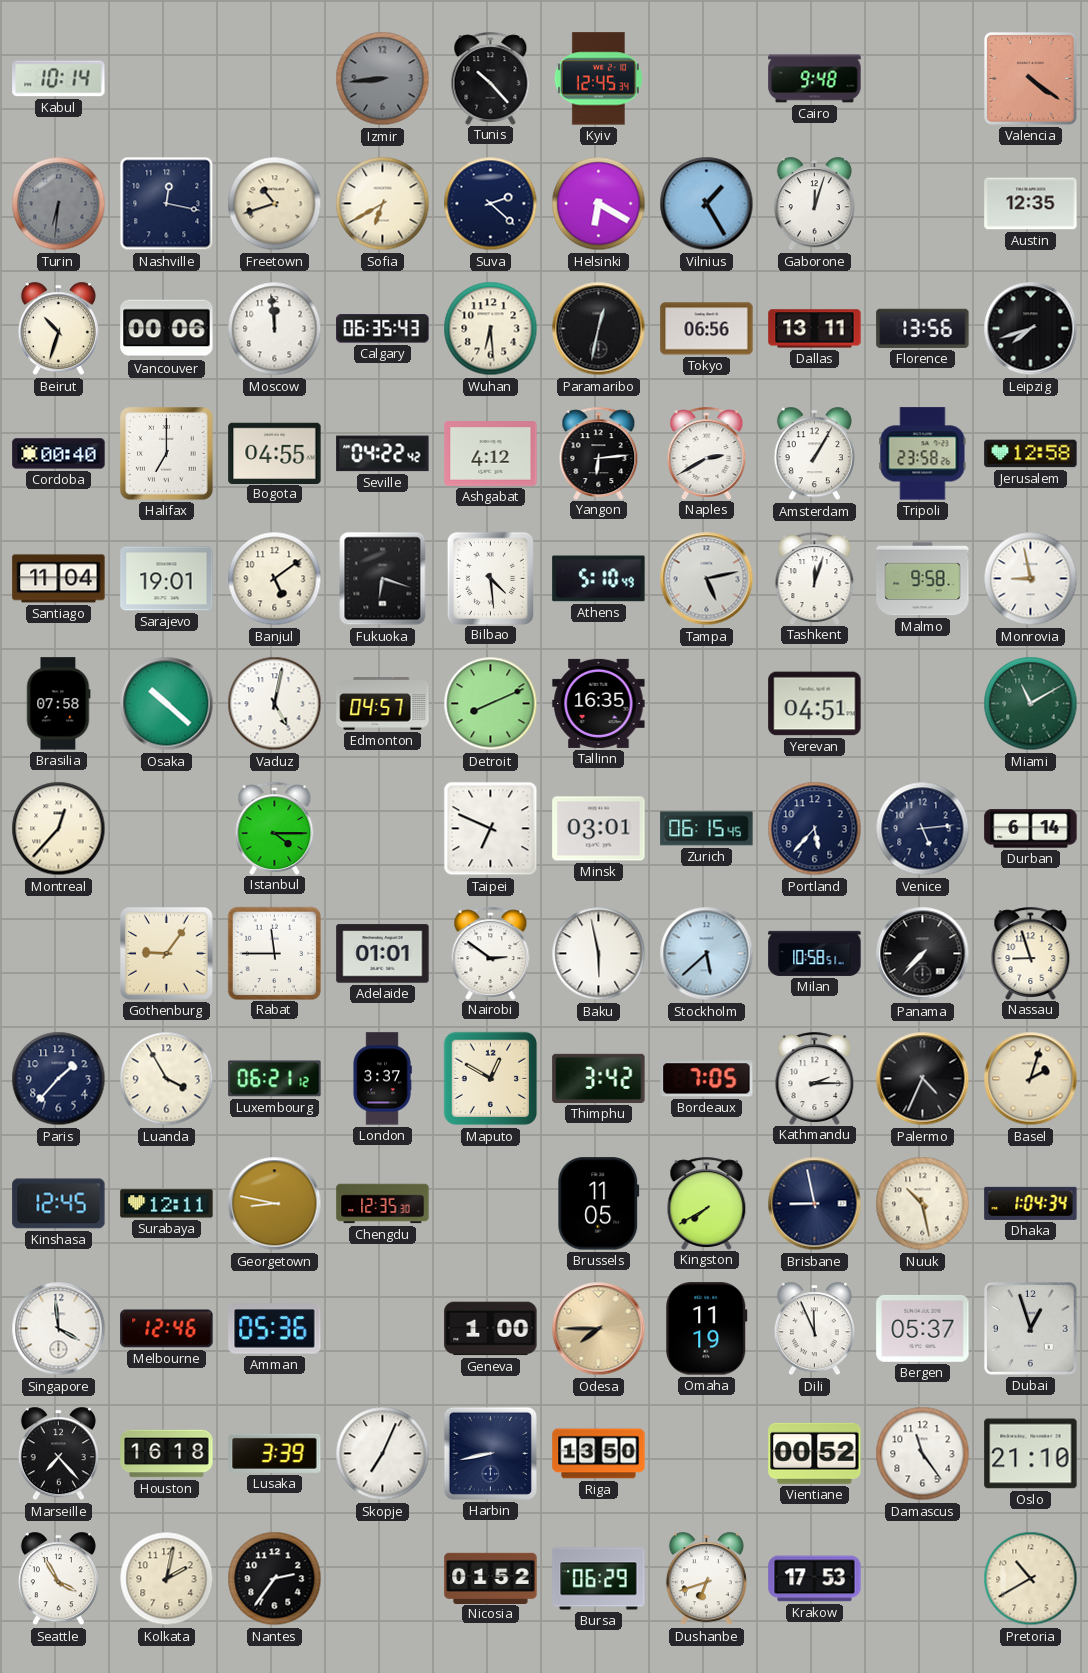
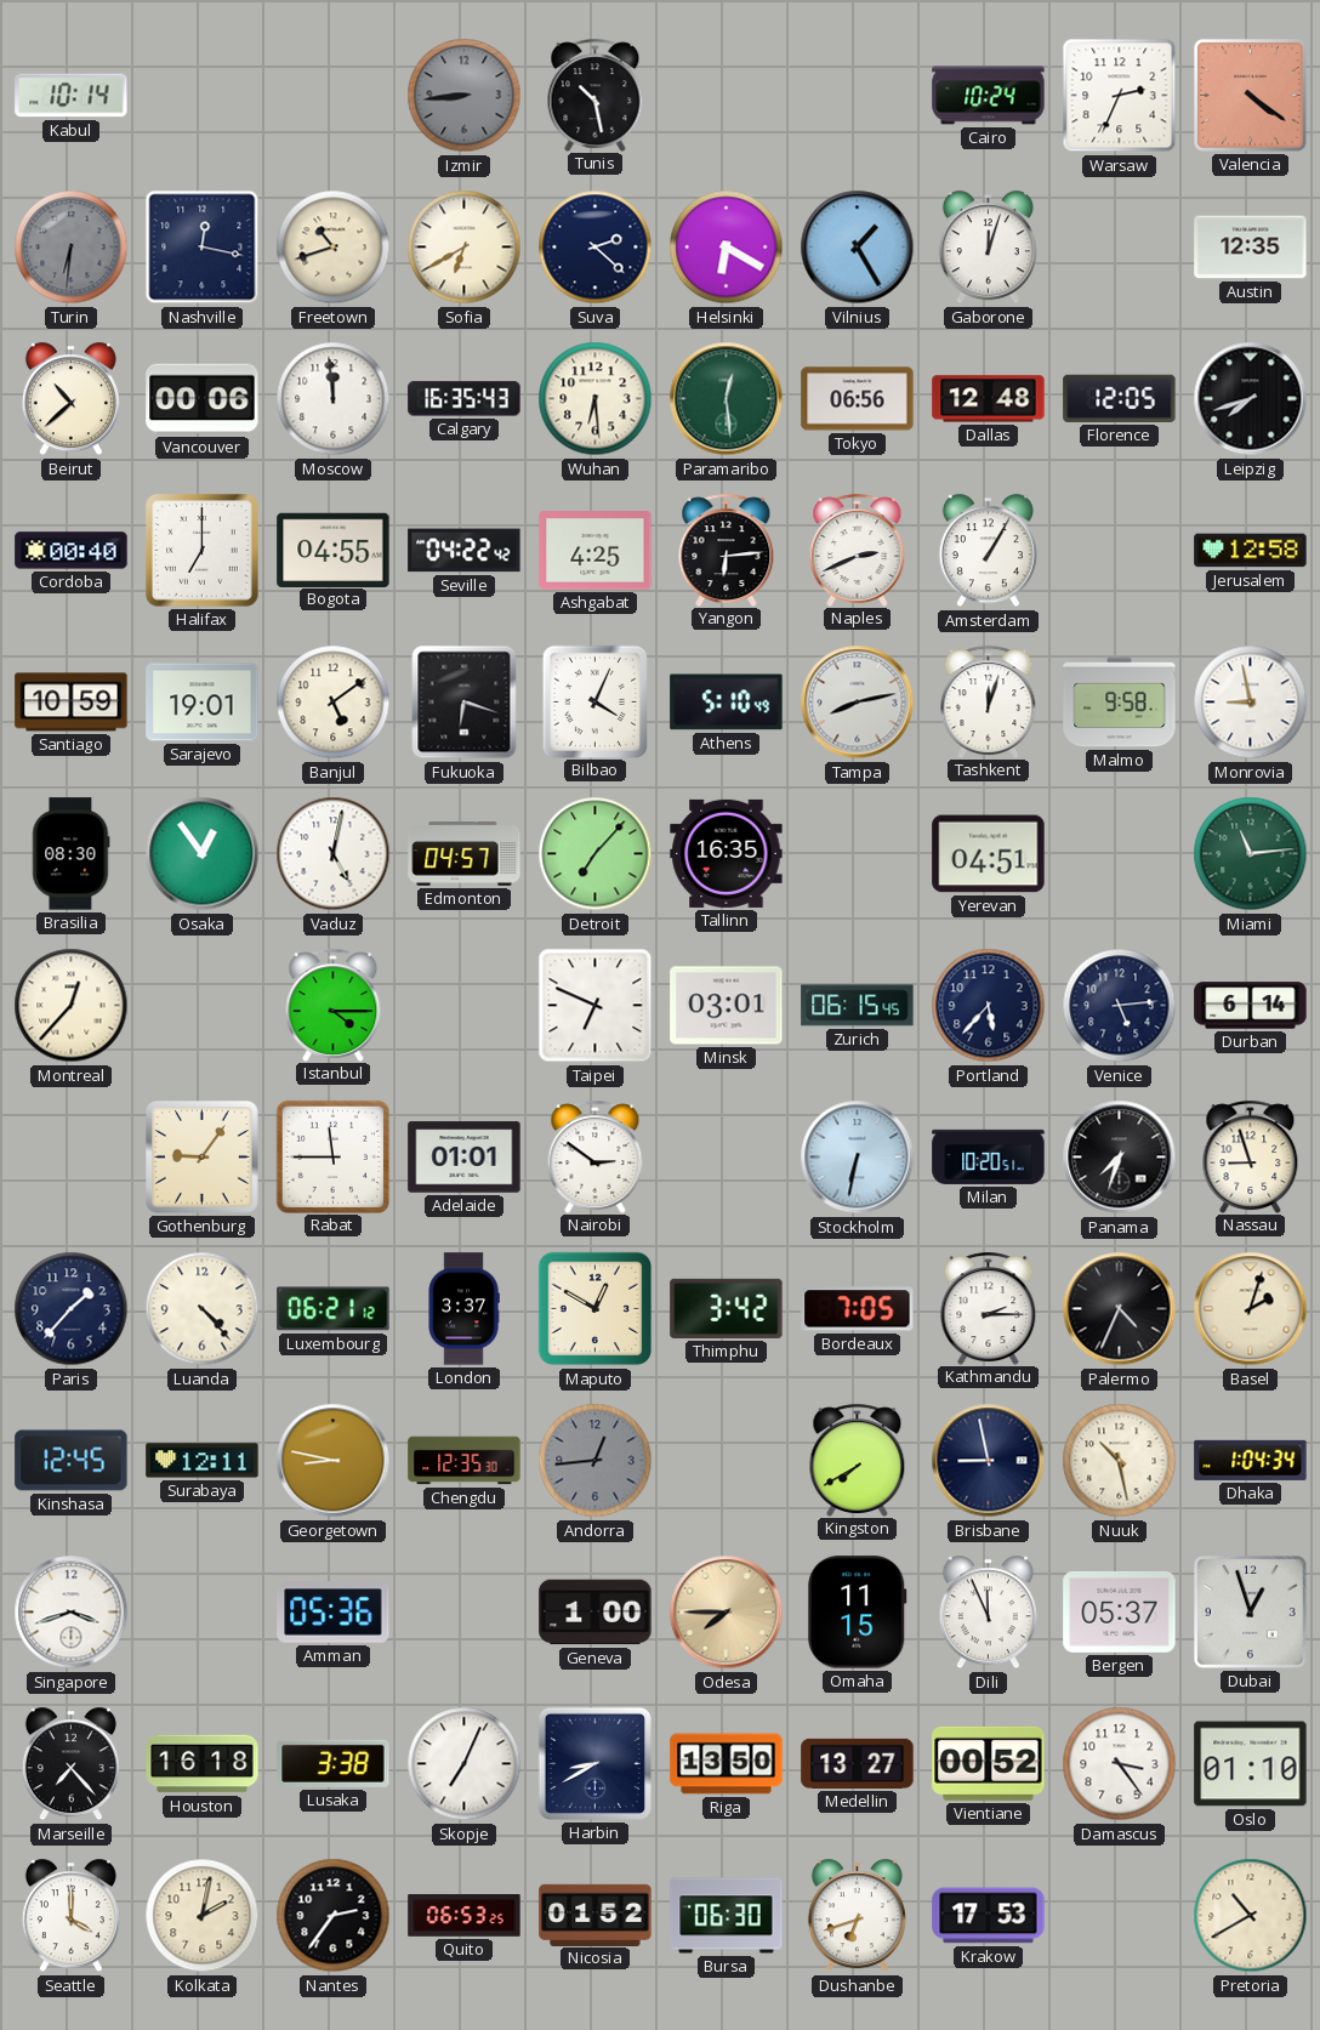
Tunis: 10:23 -> 10:28
Kyiv: 12:45 -> none
Cairo: 9:48 -> 10:24
Warsaw: none -> 2:34
Beirut: 10:33 -> 10:38
Calgary: 06:35 -> 16:35
Paramaribo: 12:32 -> 12:29
Paramaribo dial: black -> green
Dallas: 13:11 -> 12:48
Florence: 13:56 -> 12:05
Ashgabat: 4:12 -> 4:25
Naples: 2:40 -> 2:41
Tripoli: 23:58 -> none
Santiago: 11:04 -> 10:59
Bilbao: 4:29 -> 4:04
Tampa: 5:13 -> 8:13
Brasilia: 07:58 -> 08:30
Osaka: 10:22 -> 12:54
Detroit: 8:11 -> 7:07
Miami: 11:10 -> 11:14
Baku: 5:58 -> none
Stockholm: 5:38 -> 6:32
Milan: 10:58 -> 10:20
Panama: 7:37 -> 7:33
Luanda: 3:55 -> 4:23
Andorra: none -> 12:44
Brussels: 11:05 -> none
Singapore: 3:59 -> 3:42
Melbourne: 12:46 -> none
Omaha: 11:19 -> 11:15
Lusaka: 3:39 -> 3:38
Harbin: 8:43 -> 8:40
Medellin: none -> 13:27
Damascus: 11:24 -> 3:24
Oslo: 21:10 -> 01:10
Seattle: 3:55 -> 4:00
Quito: none -> 06:53
Bursa: 06:29 -> 06:30
